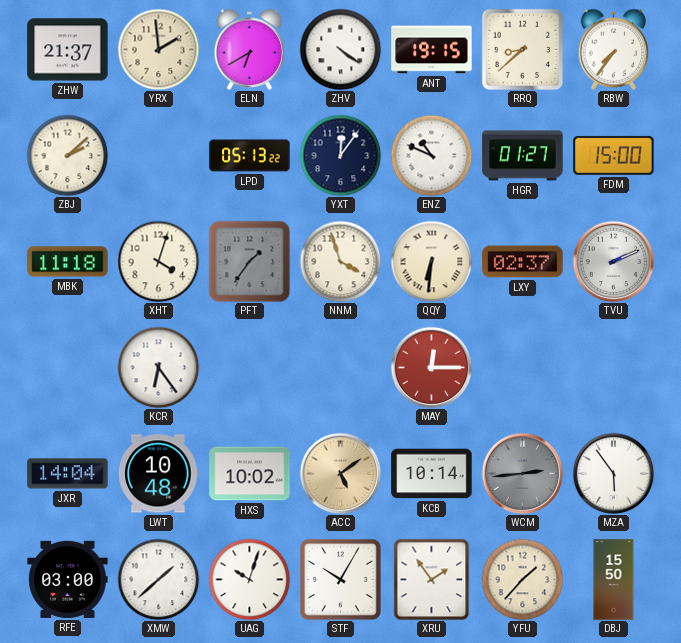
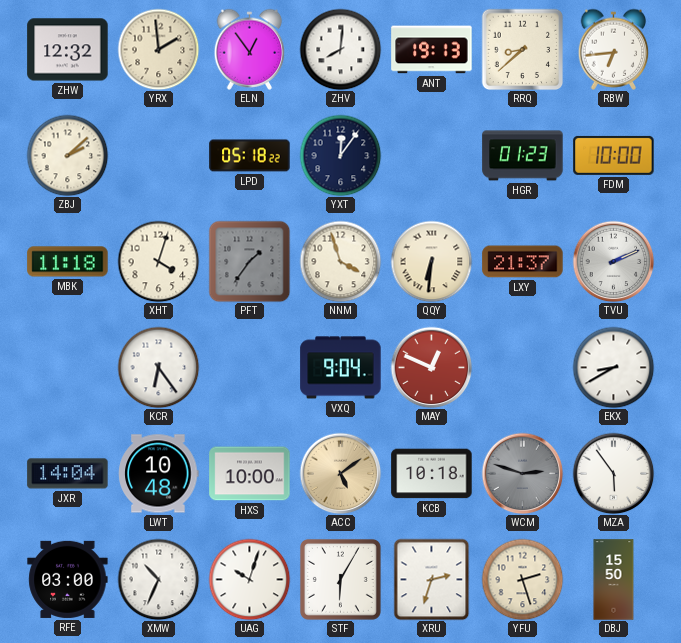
ZHW: 21:37 -> 12:32
ELN: 6:40 -> 12:54
ZHV: 4:21 -> 8:01
ANT: 19:15 -> 19:13
RBW: 7:36 -> 6:44
LPD: 05:13 -> 05:18
ENZ: 10:49 -> none
HGR: 01:27 -> 01:23
FDM: 15:00 -> 10:00
LXY: 02:37 -> 21:37
VXQ: none -> 9:04
MAY: 12:15 -> 12:49
EKX: none -> 8:40
HXS: 10:02 -> 10:00
KCB: 10:14 -> 10:18
WCM: 2:44 -> 2:48
XMW: 1:38 -> 10:34
STF: 10:05 -> 6:05
XRU: 1:54 -> 2:33
YFU: 1:37 -> 2:27
